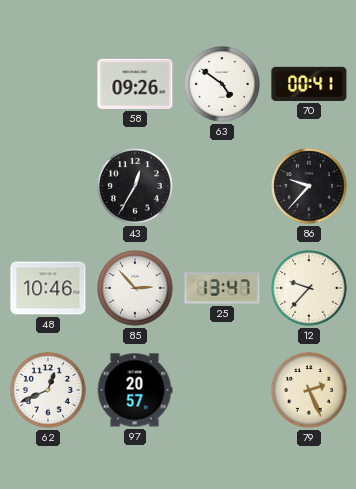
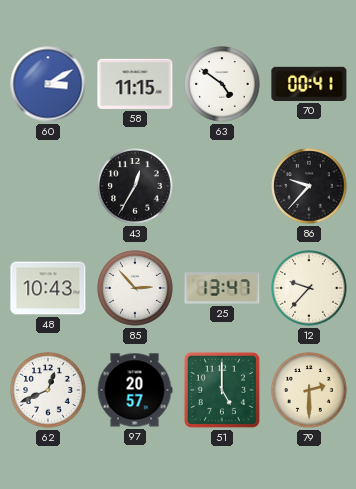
60: none -> 3:10
58: 09:26 -> 11:15
48: 10:46 -> 10:43
51: none -> 5:00
79: 2:26 -> 2:30
